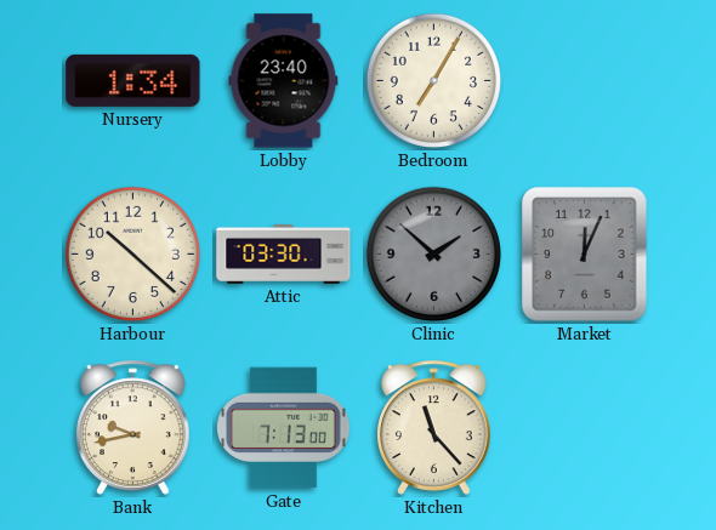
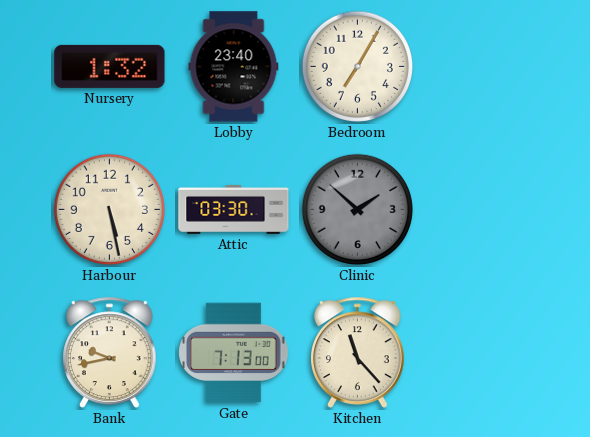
Nursery: 1:34 -> 1:32
Harbour: 10:22 -> 5:28
Market: 12:04 -> none
